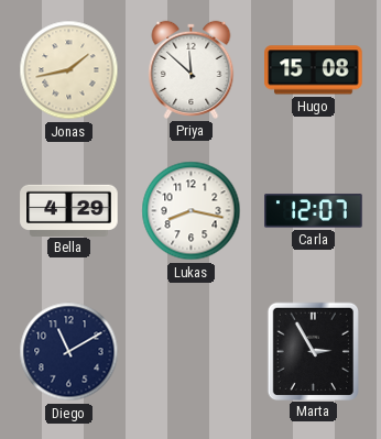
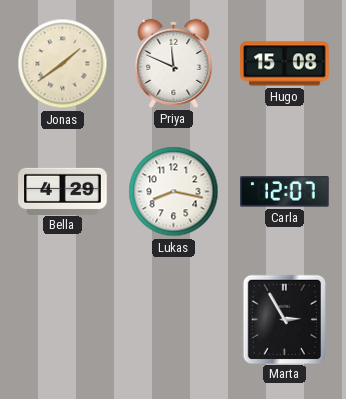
Jonas: 1:43 -> 1:39
Priya: 11:52 -> 11:49
Diego: 11:10 -> none
